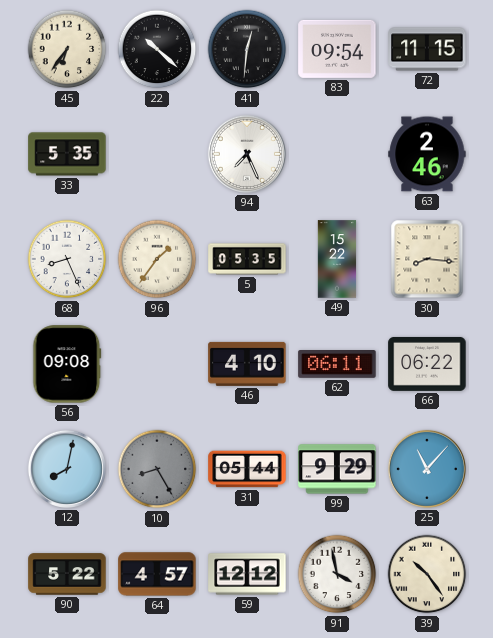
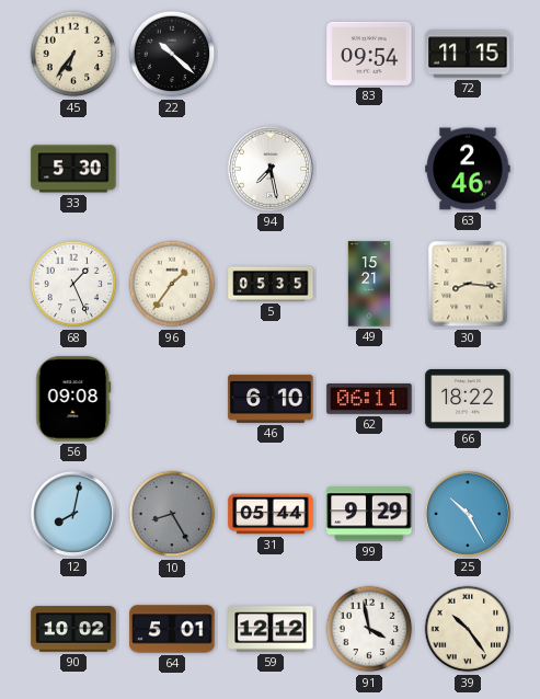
41: 12:31 -> none
33: 5:35 -> 5:30
94: 7:26 -> 7:28
68: 8:26 -> 1:26
49: 15:22 -> 15:21
46: 4:10 -> 6:10
66: 06:22 -> 18:22
25: 11:07 -> 10:25
90: 5:22 -> 10:02
64: 4:57 -> 5:01
